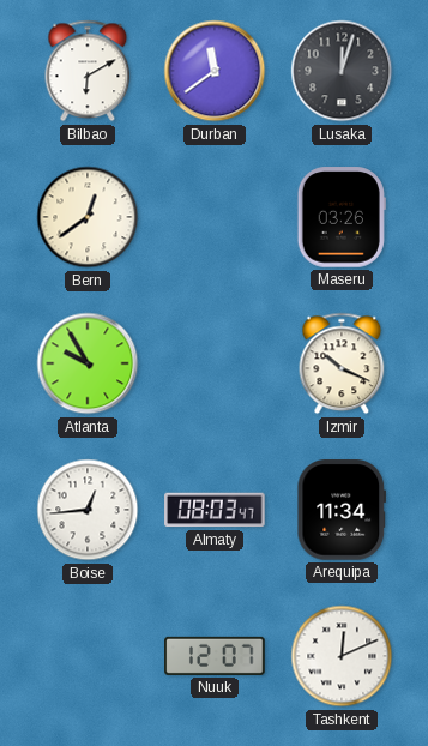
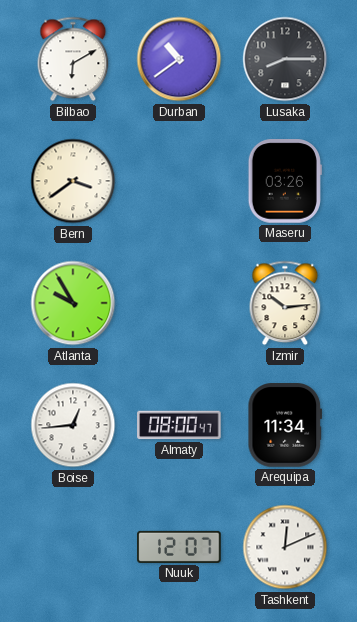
Durban: 11:39 -> 10:39
Lusaka: 12:03 -> 8:15
Bern: 12:39 -> 3:39
Izmir: 10:19 -> 10:14
Almaty: 08:03 -> 08:00
